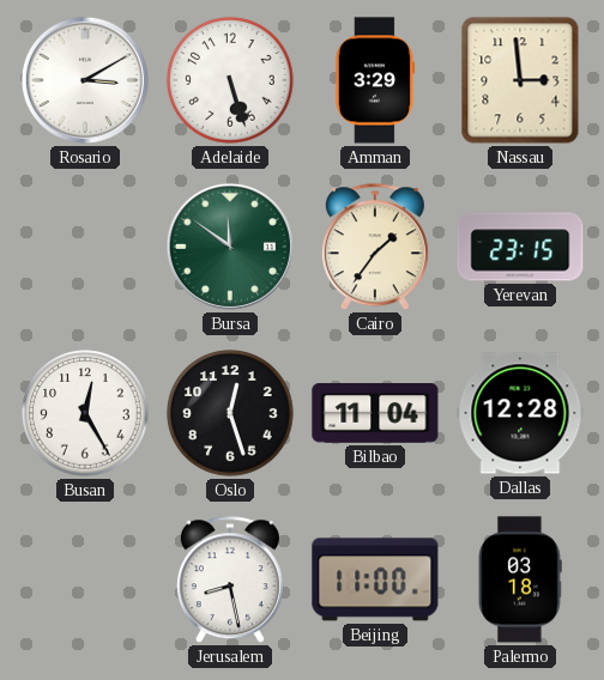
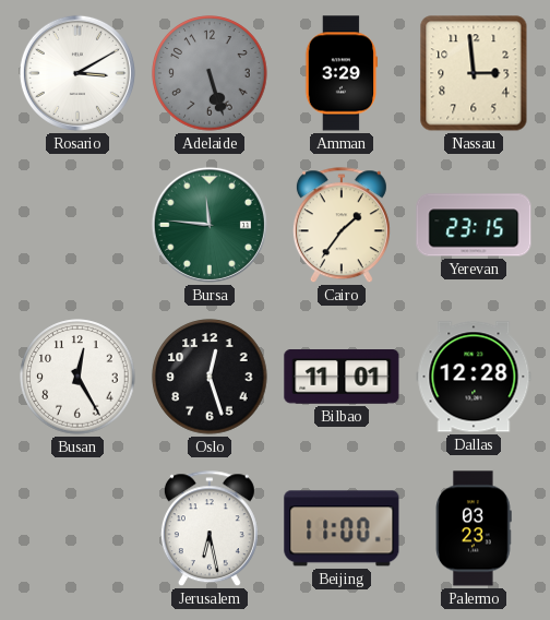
Adelaide dial: white -> grey
Bursa: 11:51 -> 11:46
Bilbao: 11:04 -> 11:01
Jerusalem: 8:28 -> 6:28
Palermo: 03:18 -> 03:23
